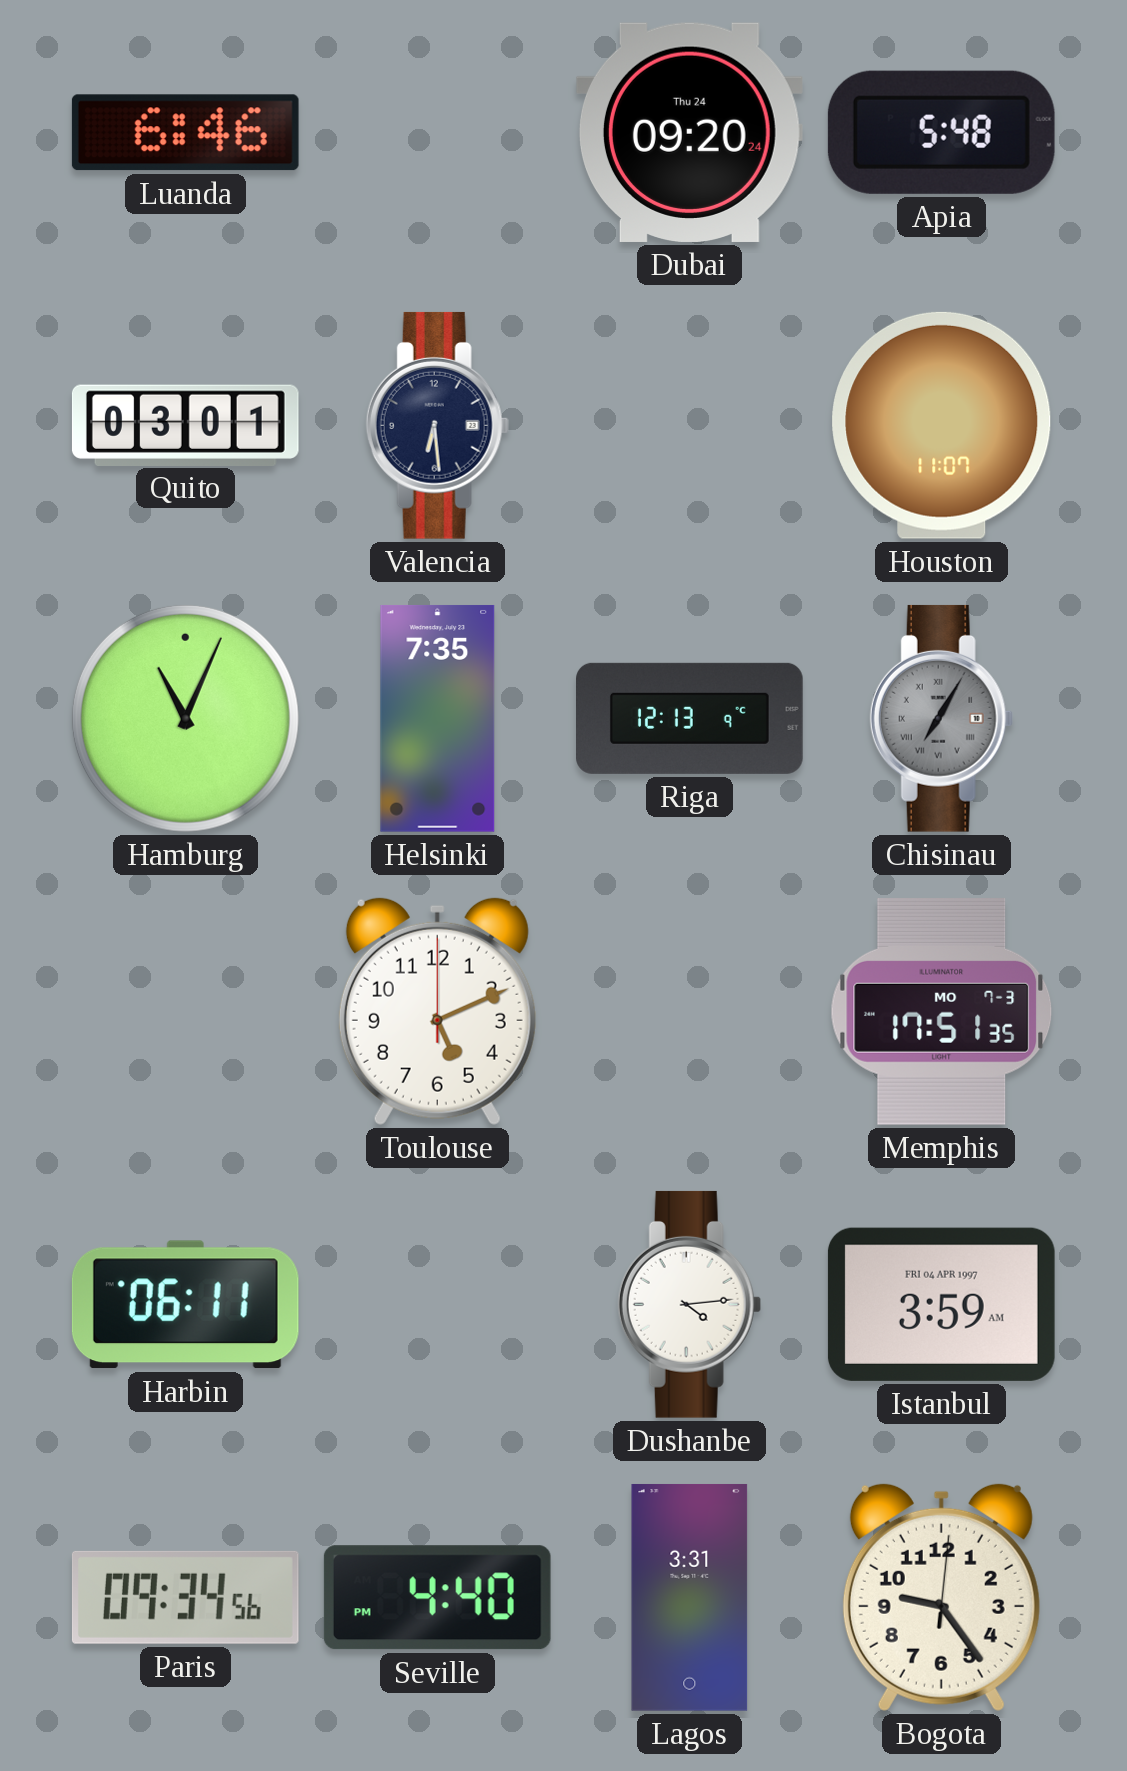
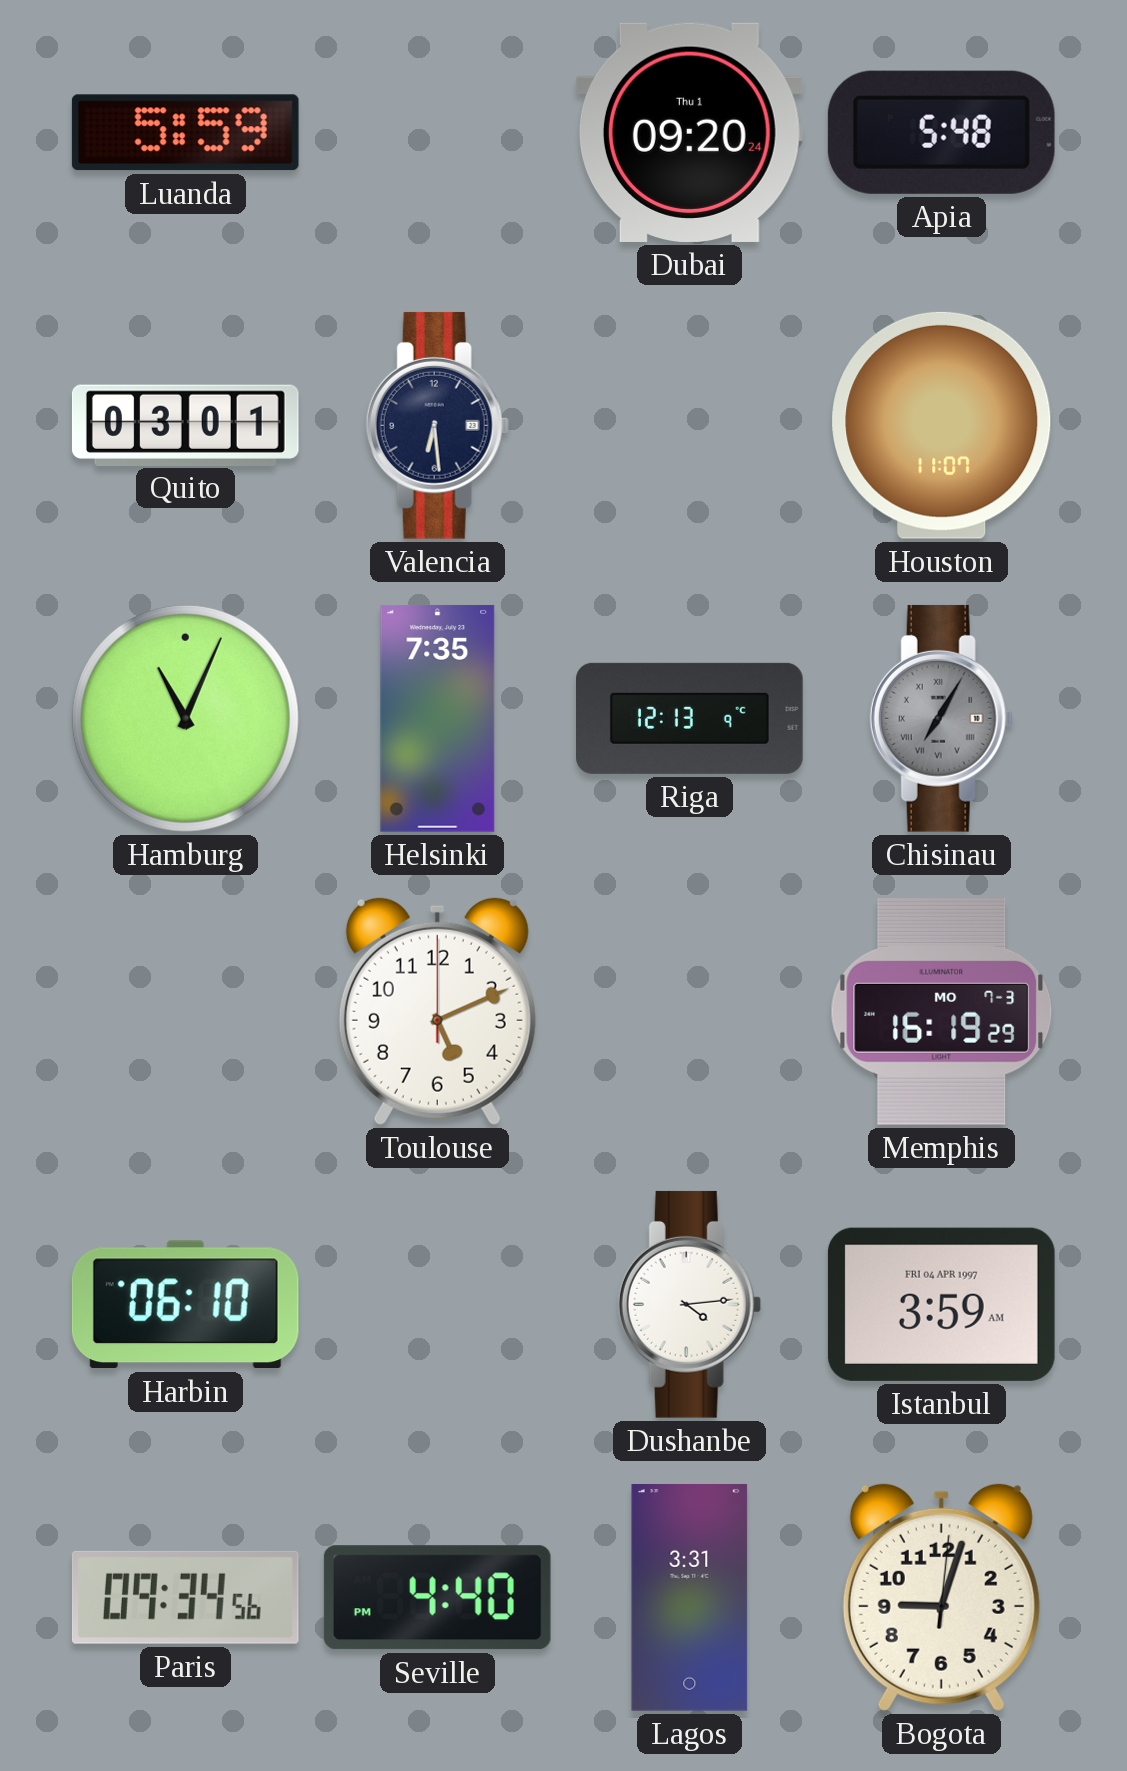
Luanda: 6:46 -> 5:59
Dubai date: Thu 24 -> Thu 1
Memphis: 17:51 -> 16:19
Harbin: 06:11 -> 06:10
Bogota: 9:24 -> 9:03
